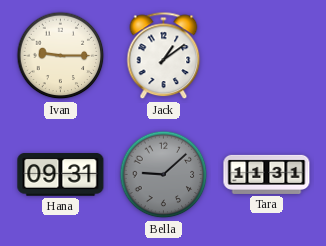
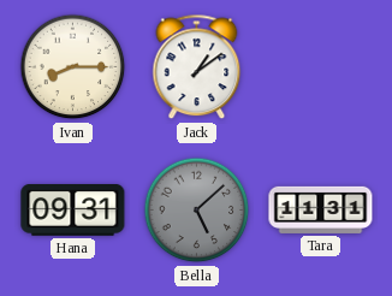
Ivan: 9:15 -> 8:15
Bella: 9:08 -> 5:08
